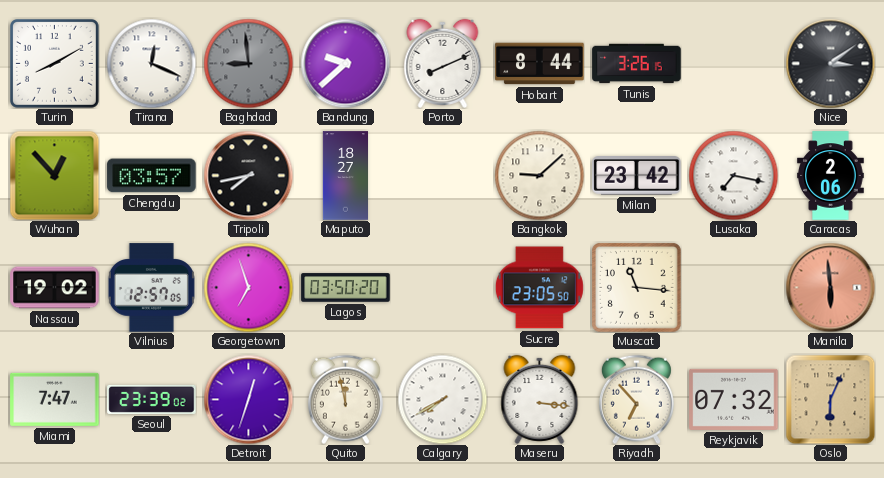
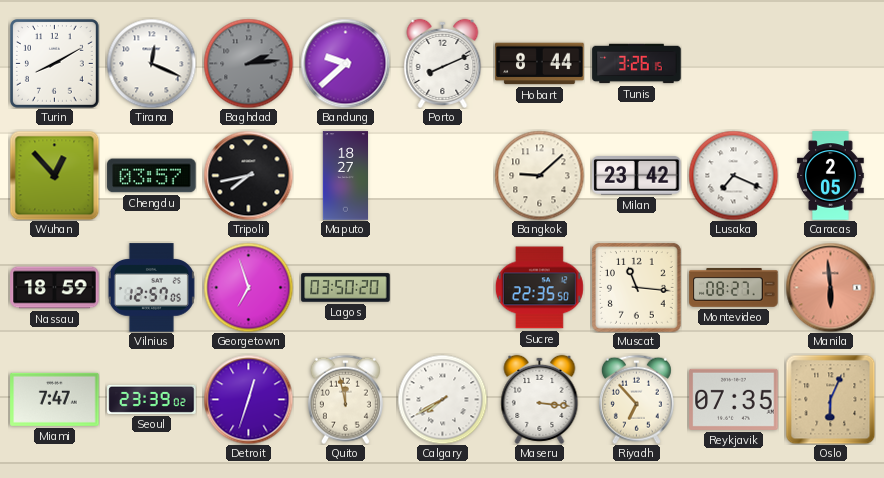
Baghdad: 8:59 -> 2:14
Nice: 3:09 -> none
Lusaka: 7:17 -> 7:19
Caracas: 2:06 -> 2:05
Nassau: 19:02 -> 18:59
Sucre: 23:05 -> 22:35
Montevideo: none -> 08:27
Reykjavik: 07:32 -> 07:35
